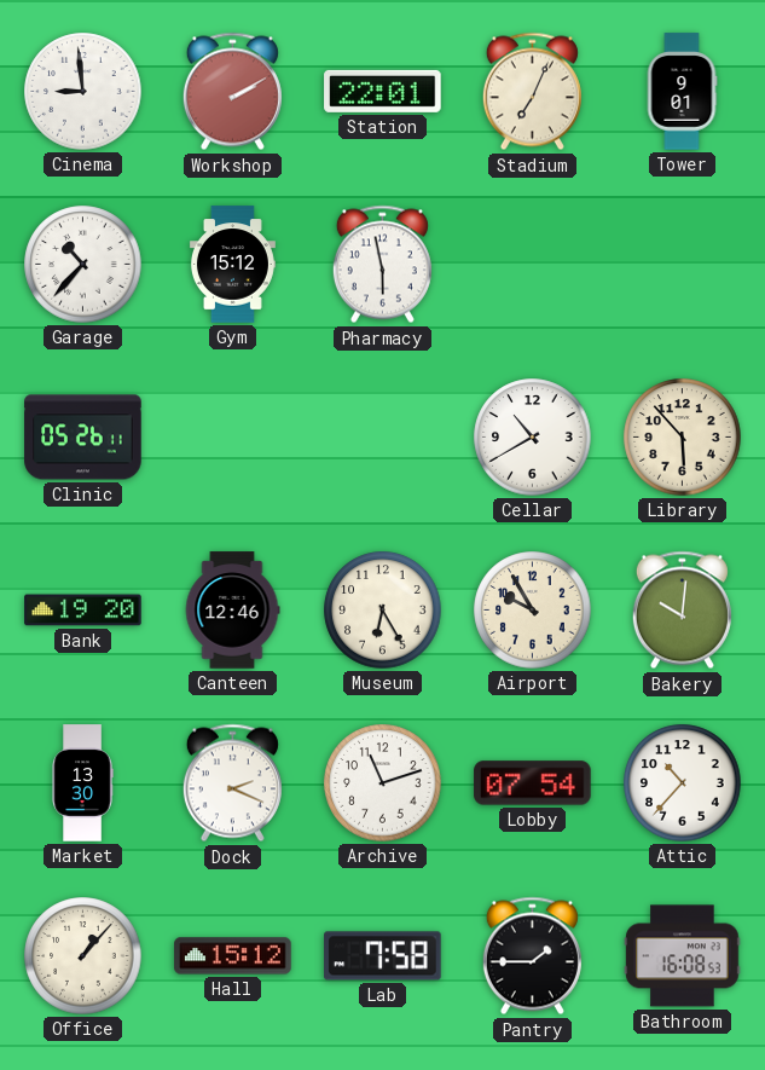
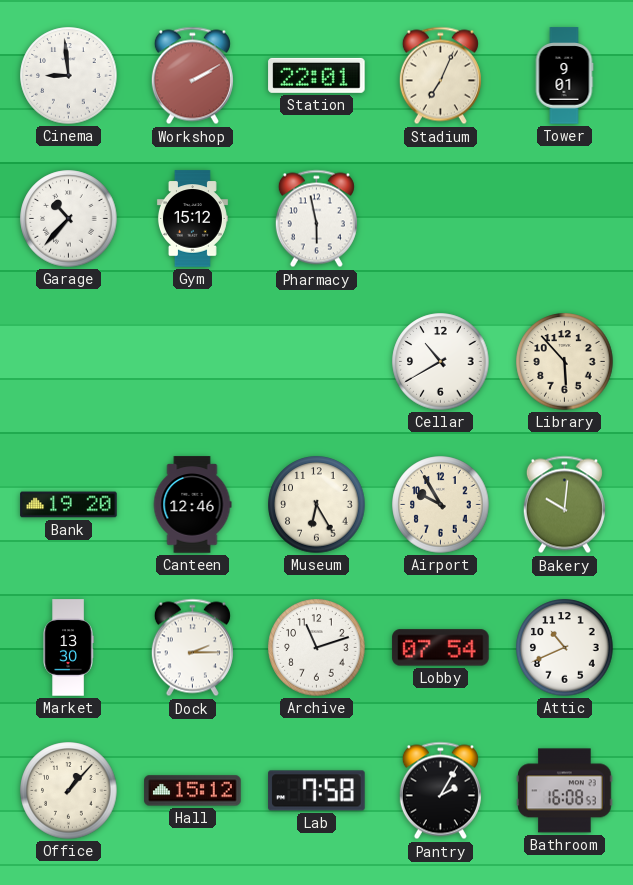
Clinic: 05:26 -> none
Dock: 2:19 -> 2:15
Attic: 10:37 -> 10:41
Pantry: 1:45 -> 2:05
